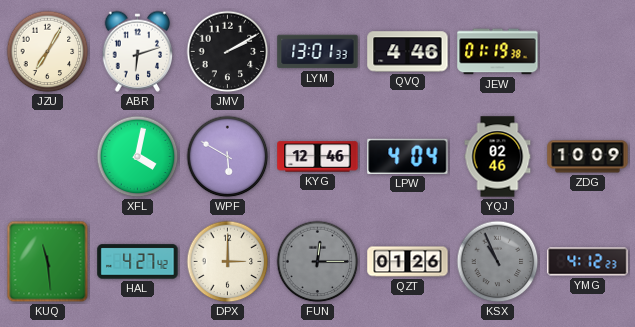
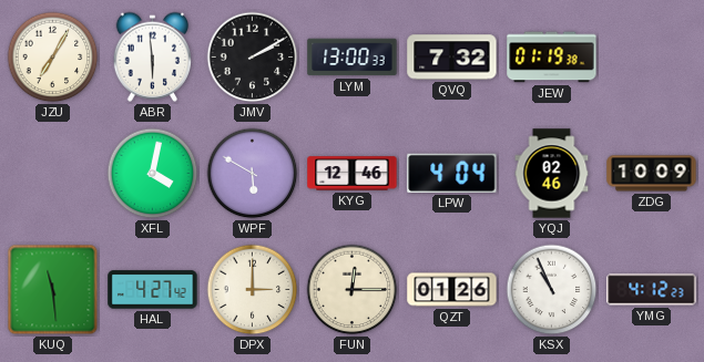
ABR: 6:12 -> 5:59
LYM: 13:01 -> 13:00
QVQ: 4:46 -> 7:32
FUN dial: grey -> cream
KSX dial: grey -> white
